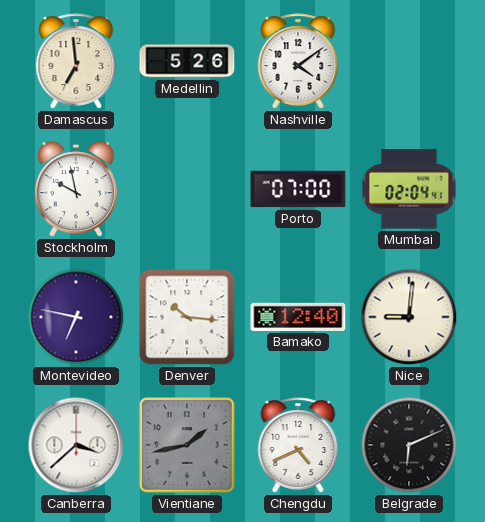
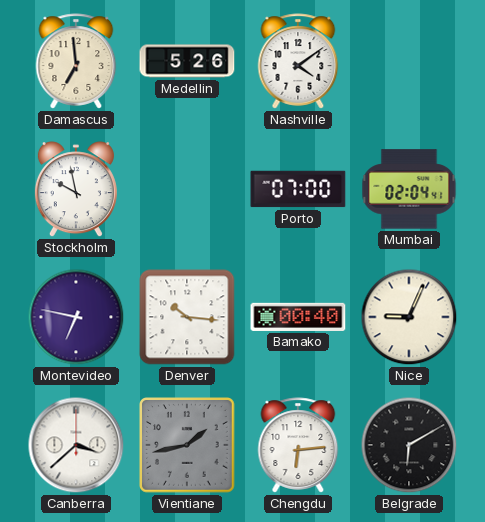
Bamako: 12:40 -> 00:40
Nice: 9:01 -> 9:04
Chengdu: 4:41 -> 6:14
Belgrade: 6:11 -> 6:10
